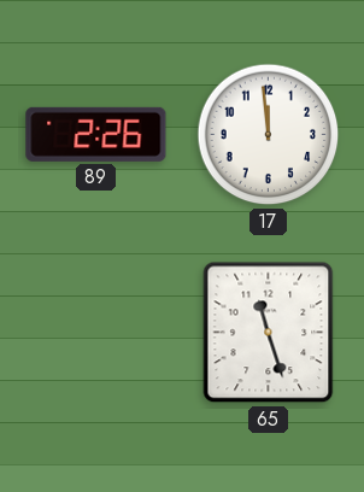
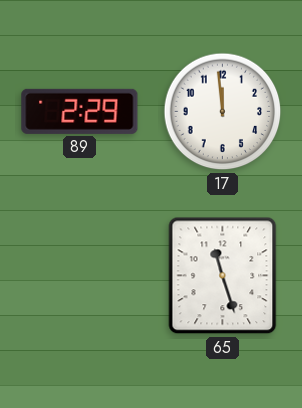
89: 2:26 -> 2:29
